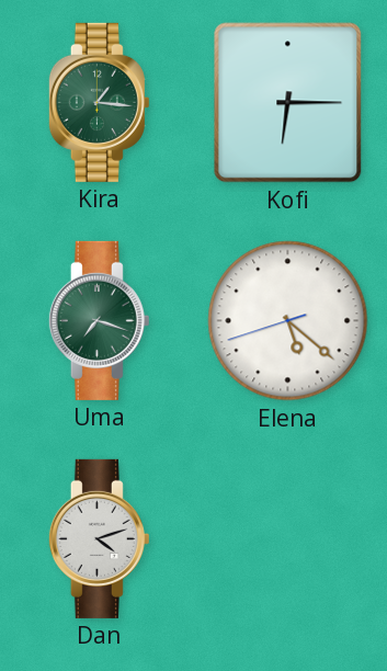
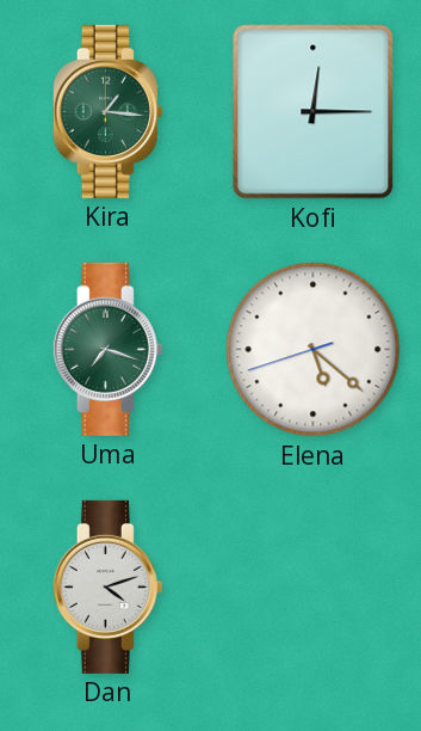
Kofi: 6:15 -> 12:15
